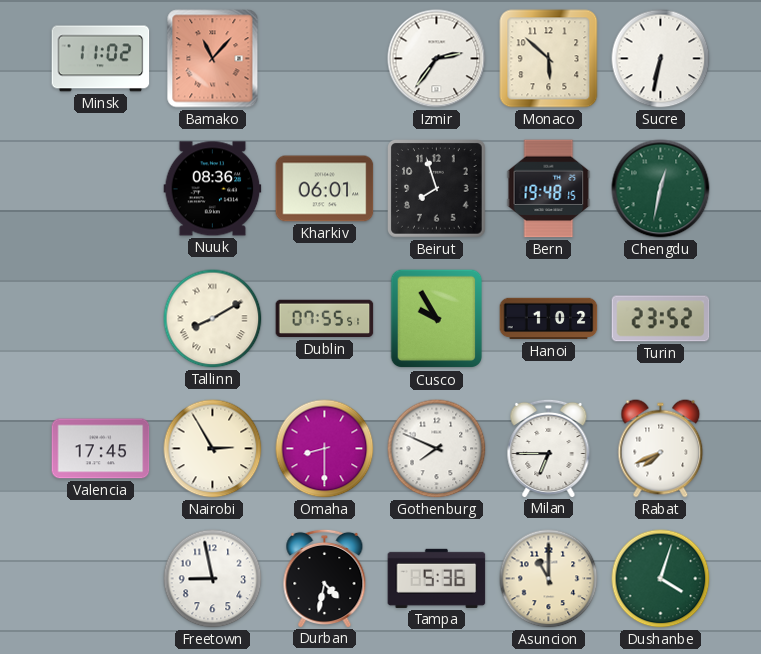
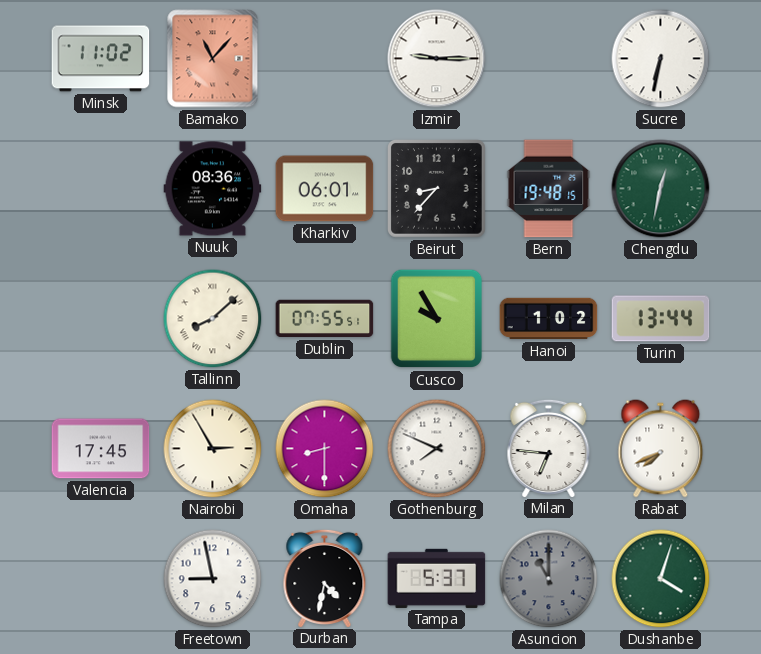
Izmir: 2:36 -> 9:15
Monaco: 5:52 -> none
Beirut: 7:57 -> 8:37
Tallinn: 8:10 -> 8:08
Turin: 23:52 -> 13:44
Milan: 6:45 -> 6:46
Tampa: 5:36 -> 5:37
Asuncion dial: cream -> grey
